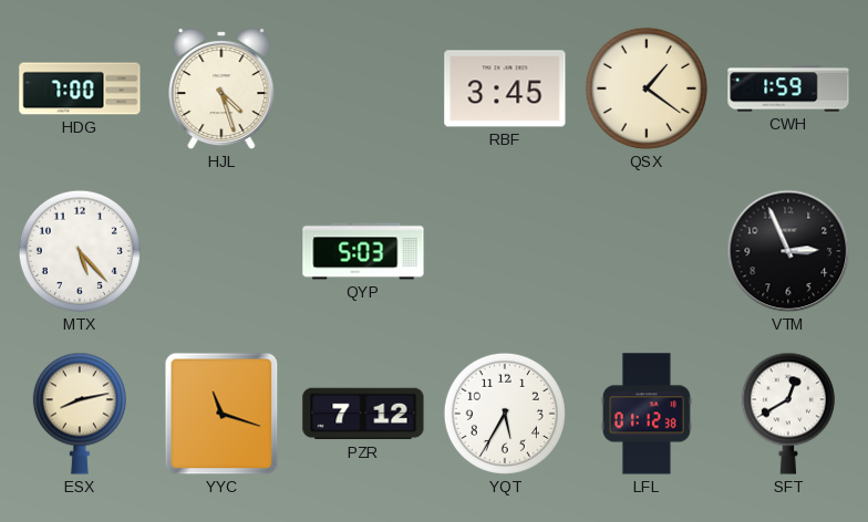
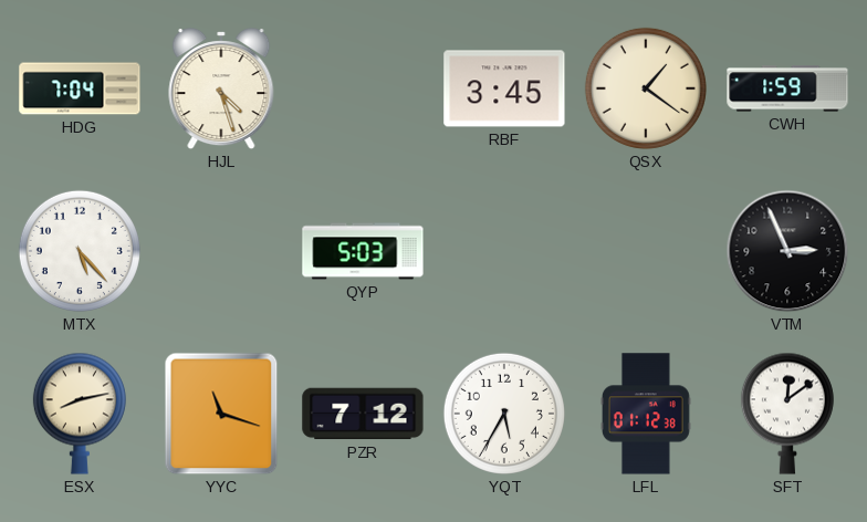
HDG: 7:00 -> 7:04
SFT: 12:40 -> 12:09
